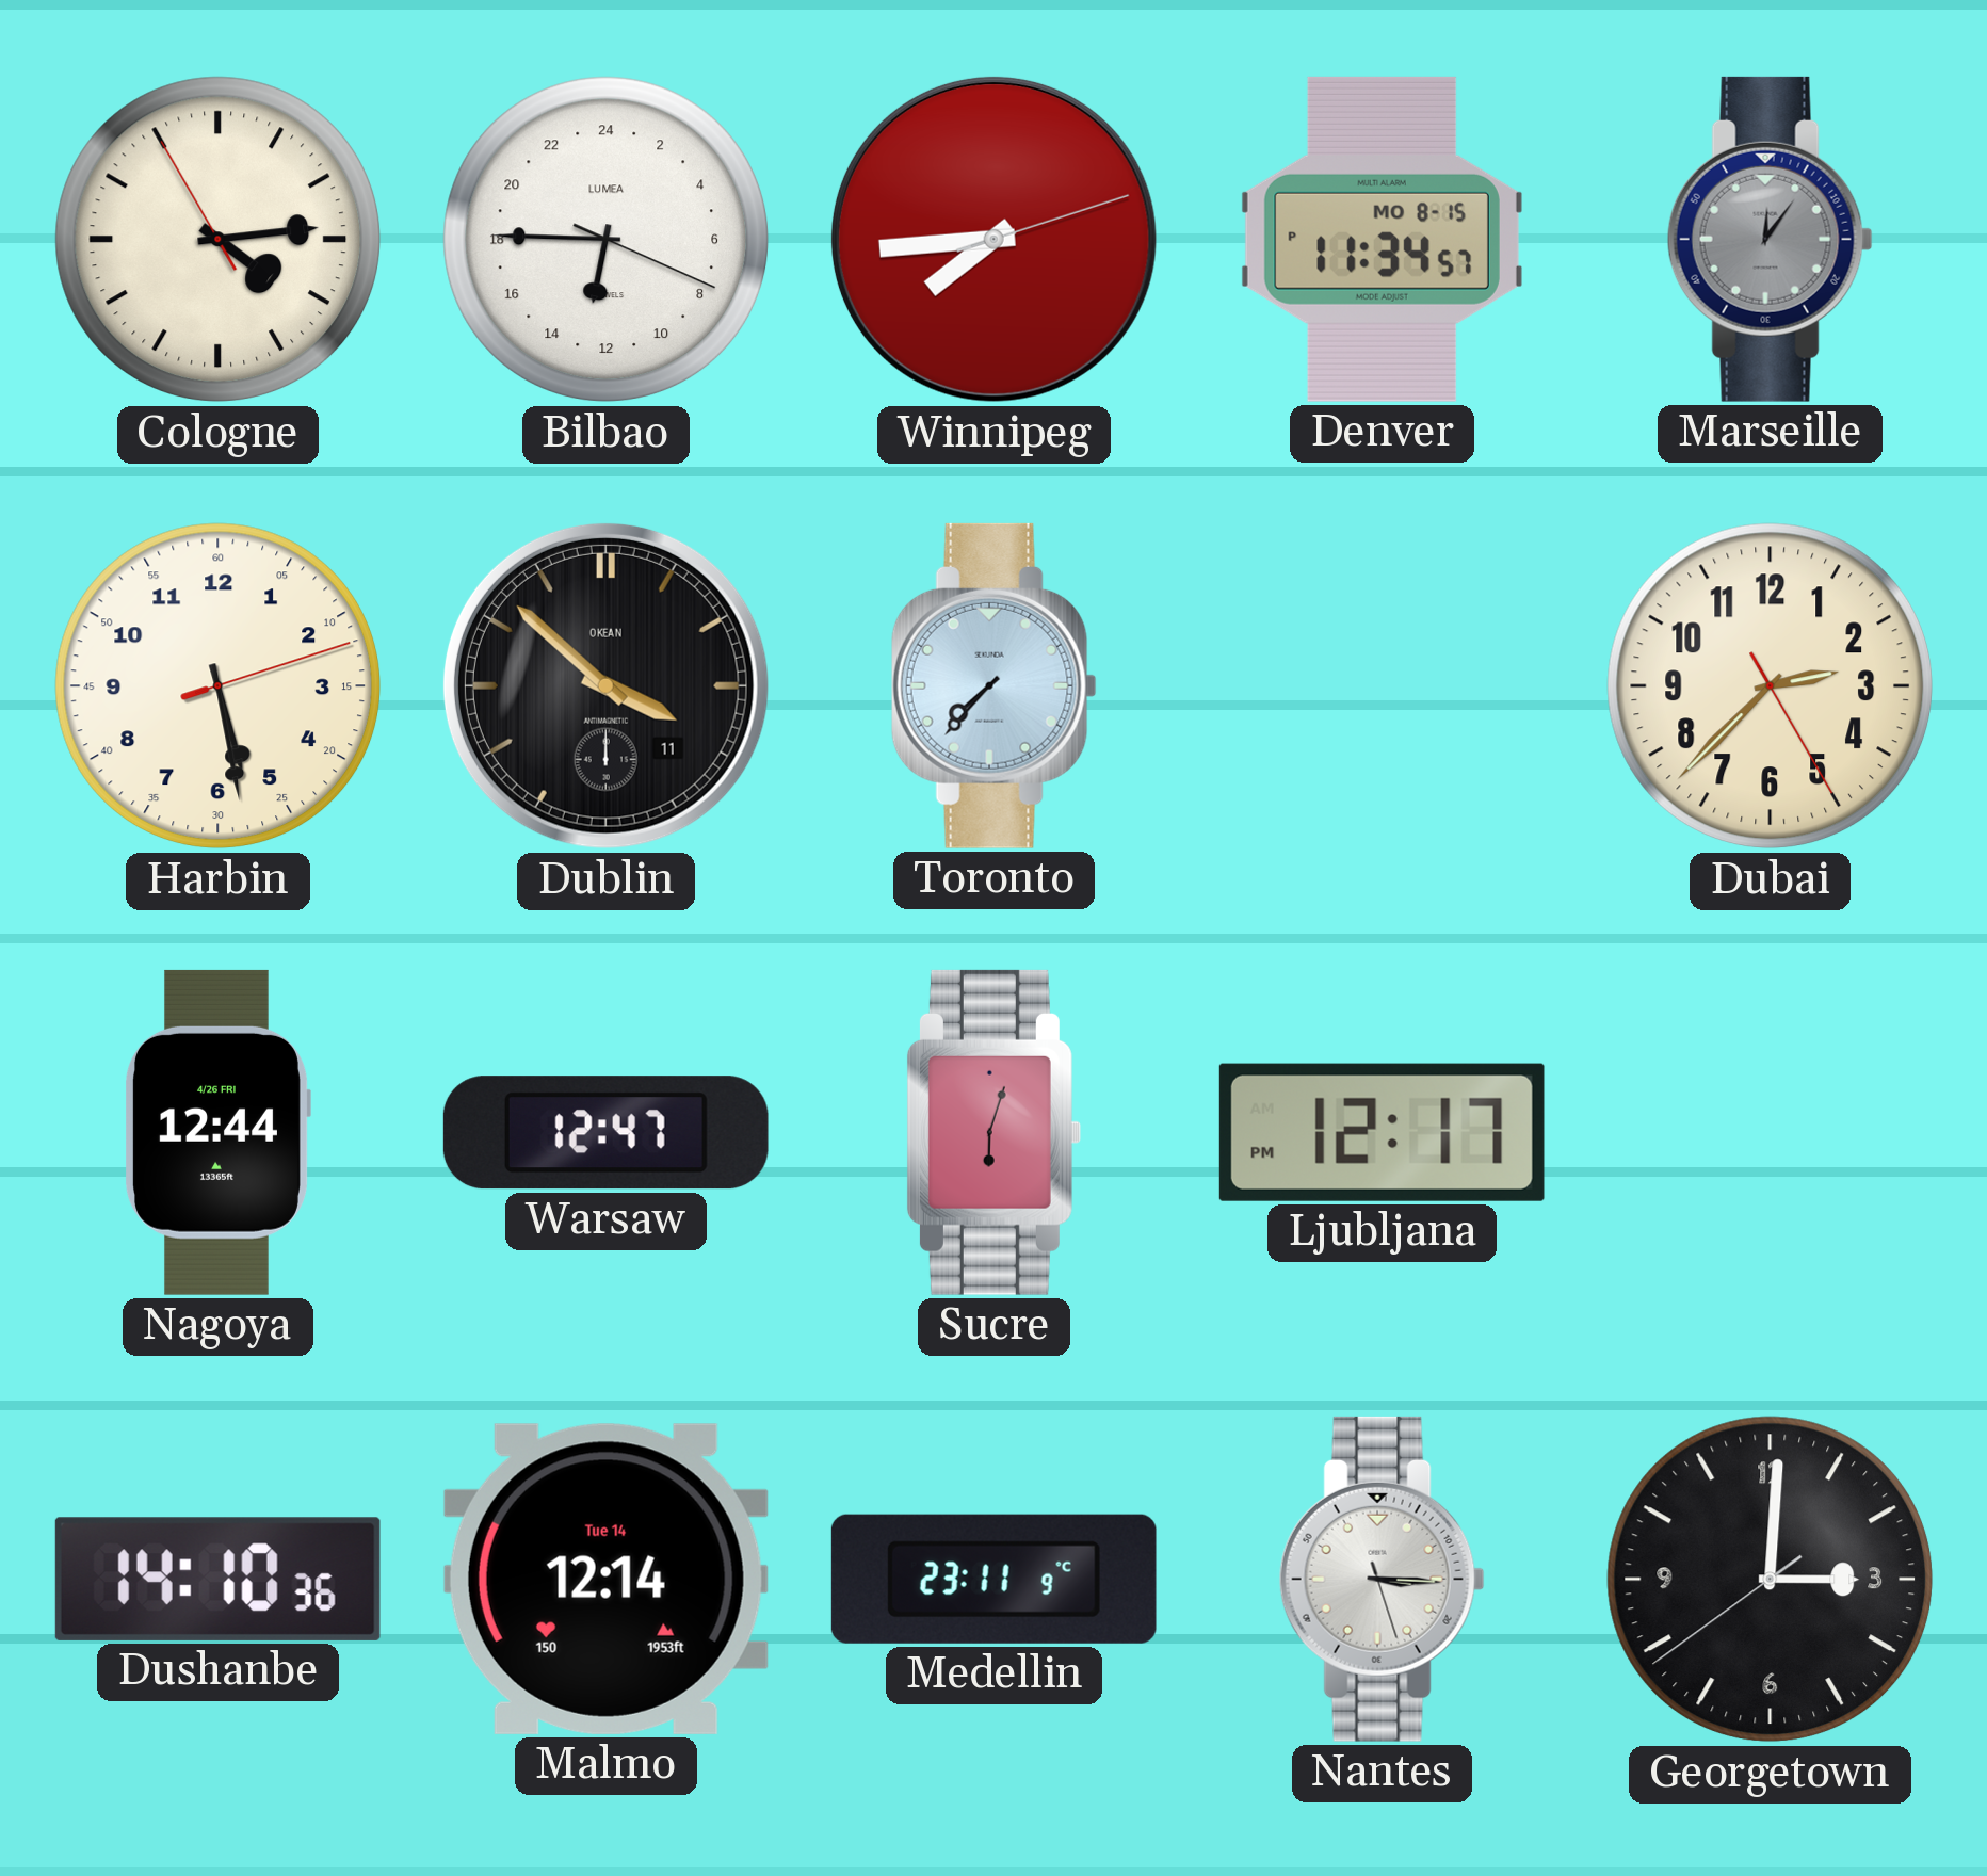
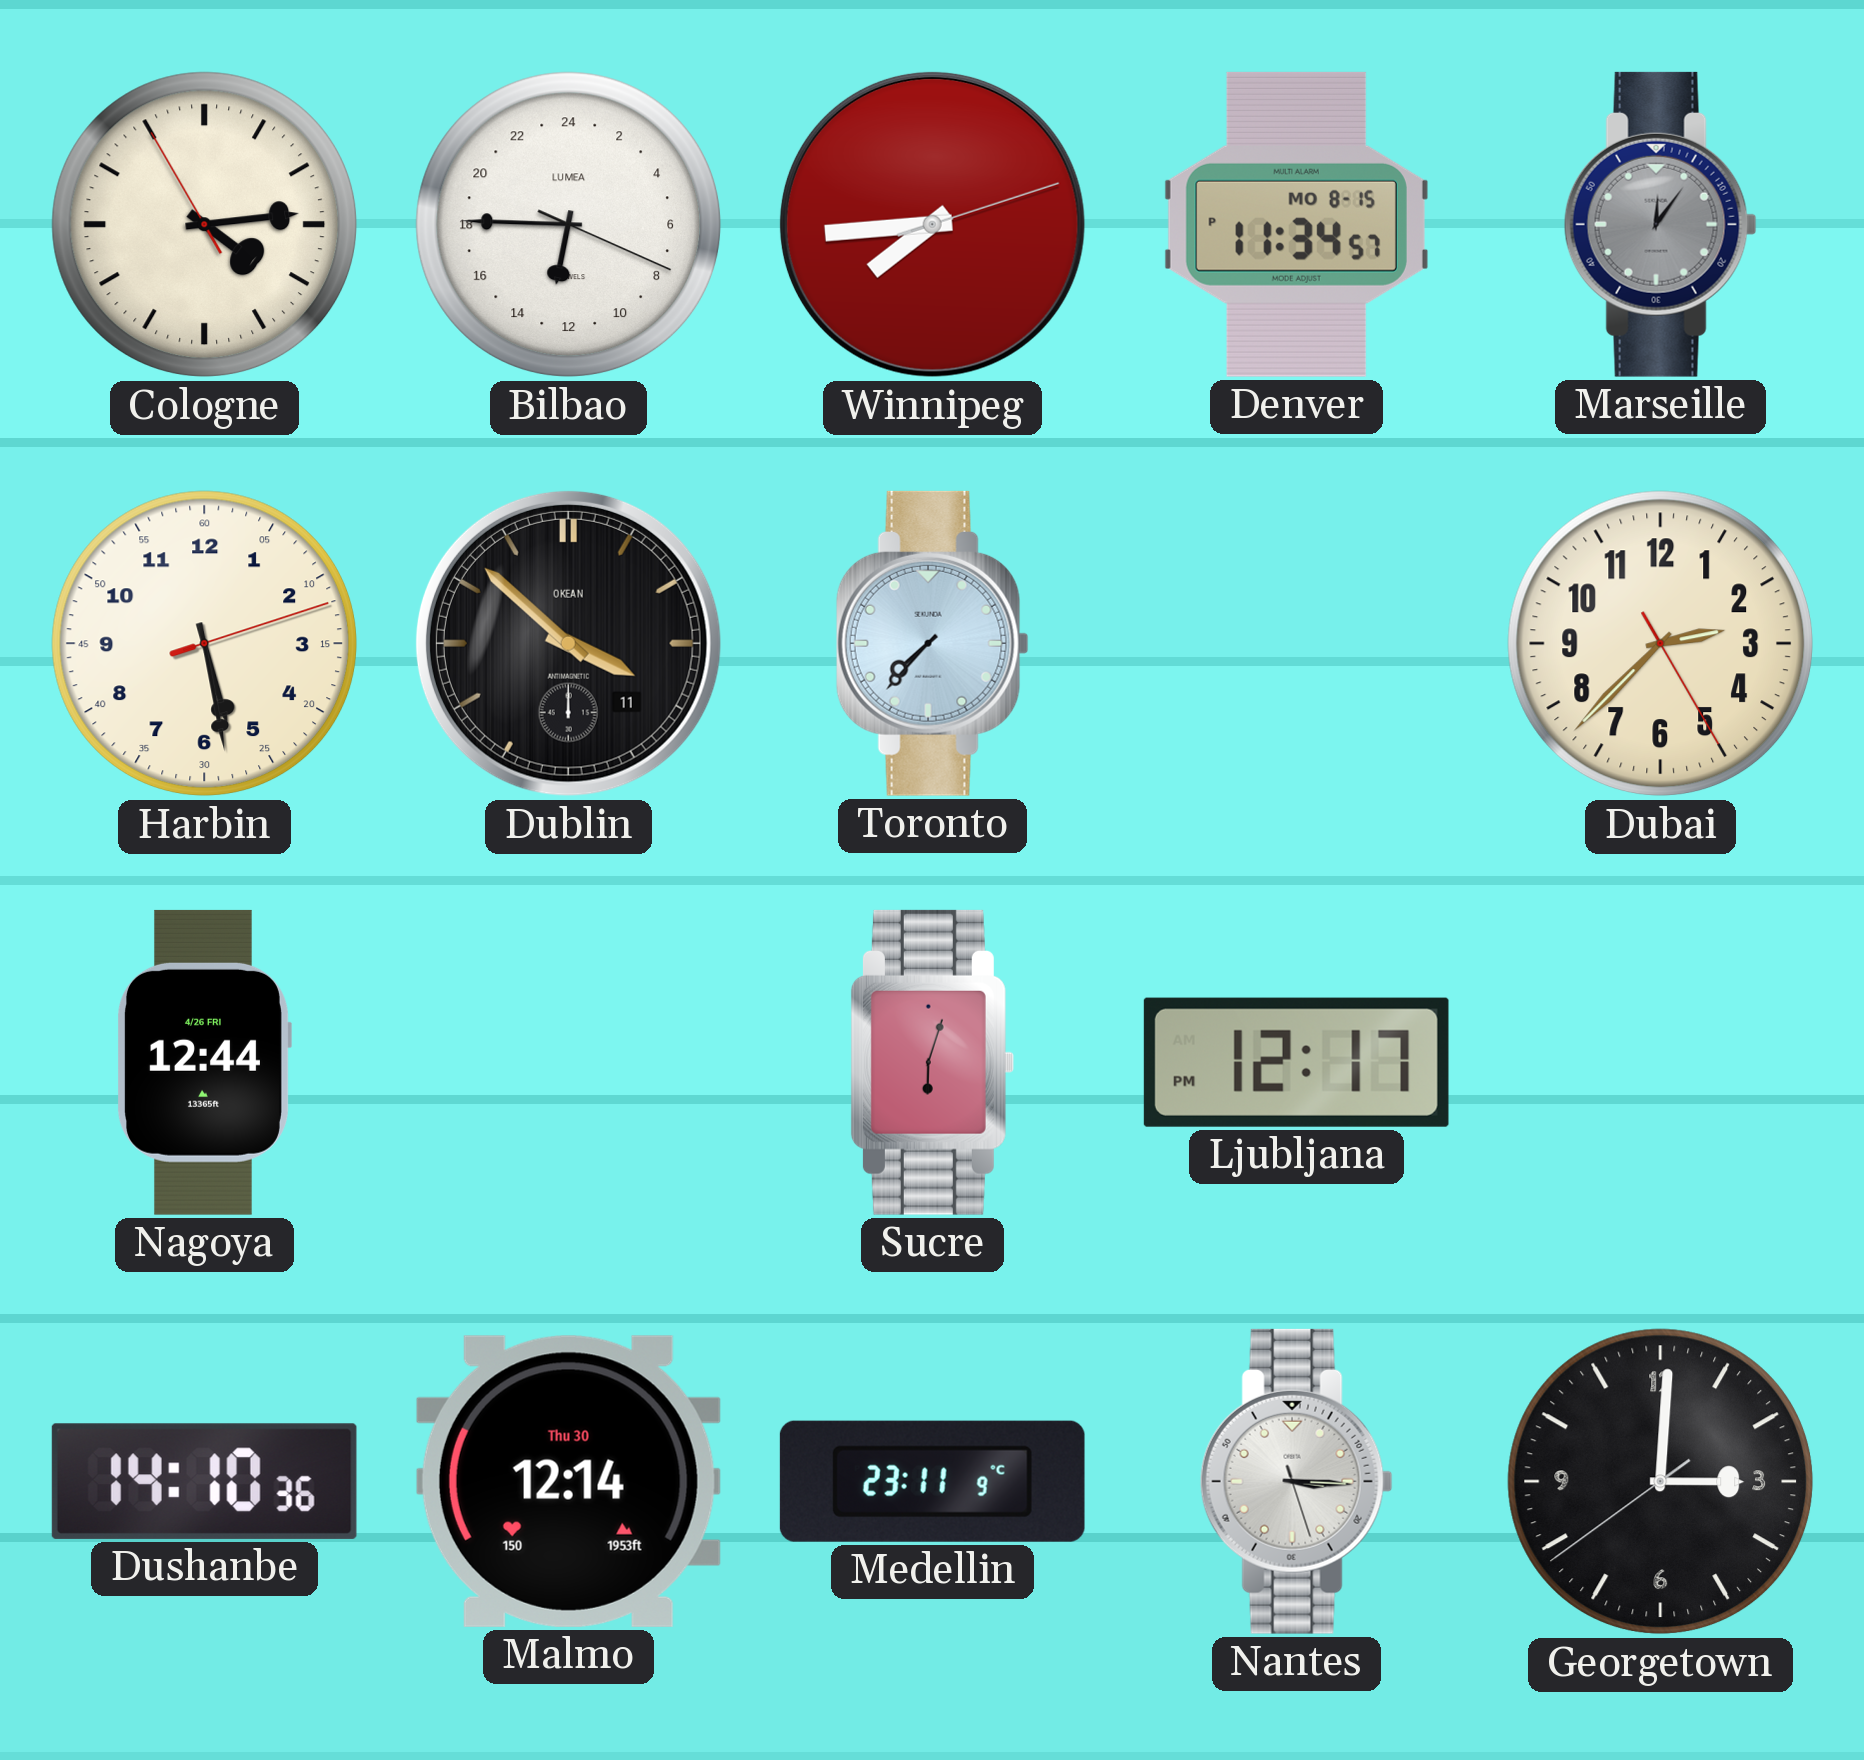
Warsaw: 12:47 -> none
Malmo date: Tue 14 -> Thu 30
